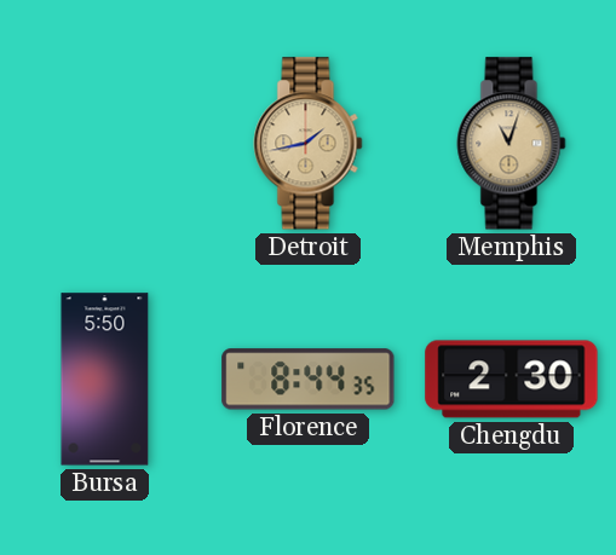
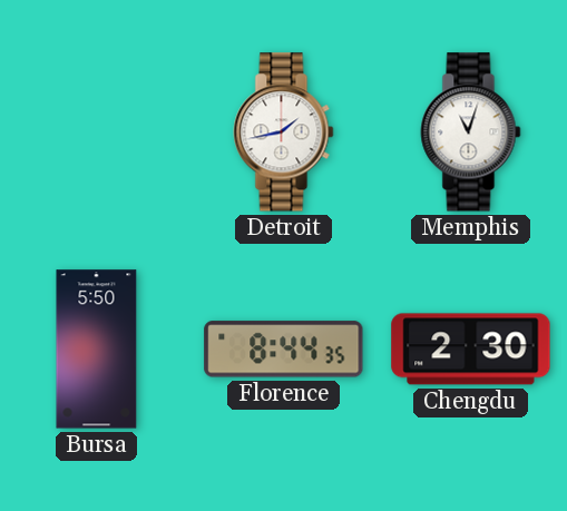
Detroit dial: champagne -> white
Memphis dial: champagne -> white
